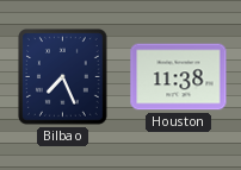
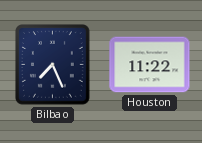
Houston: 11:38 -> 11:22
